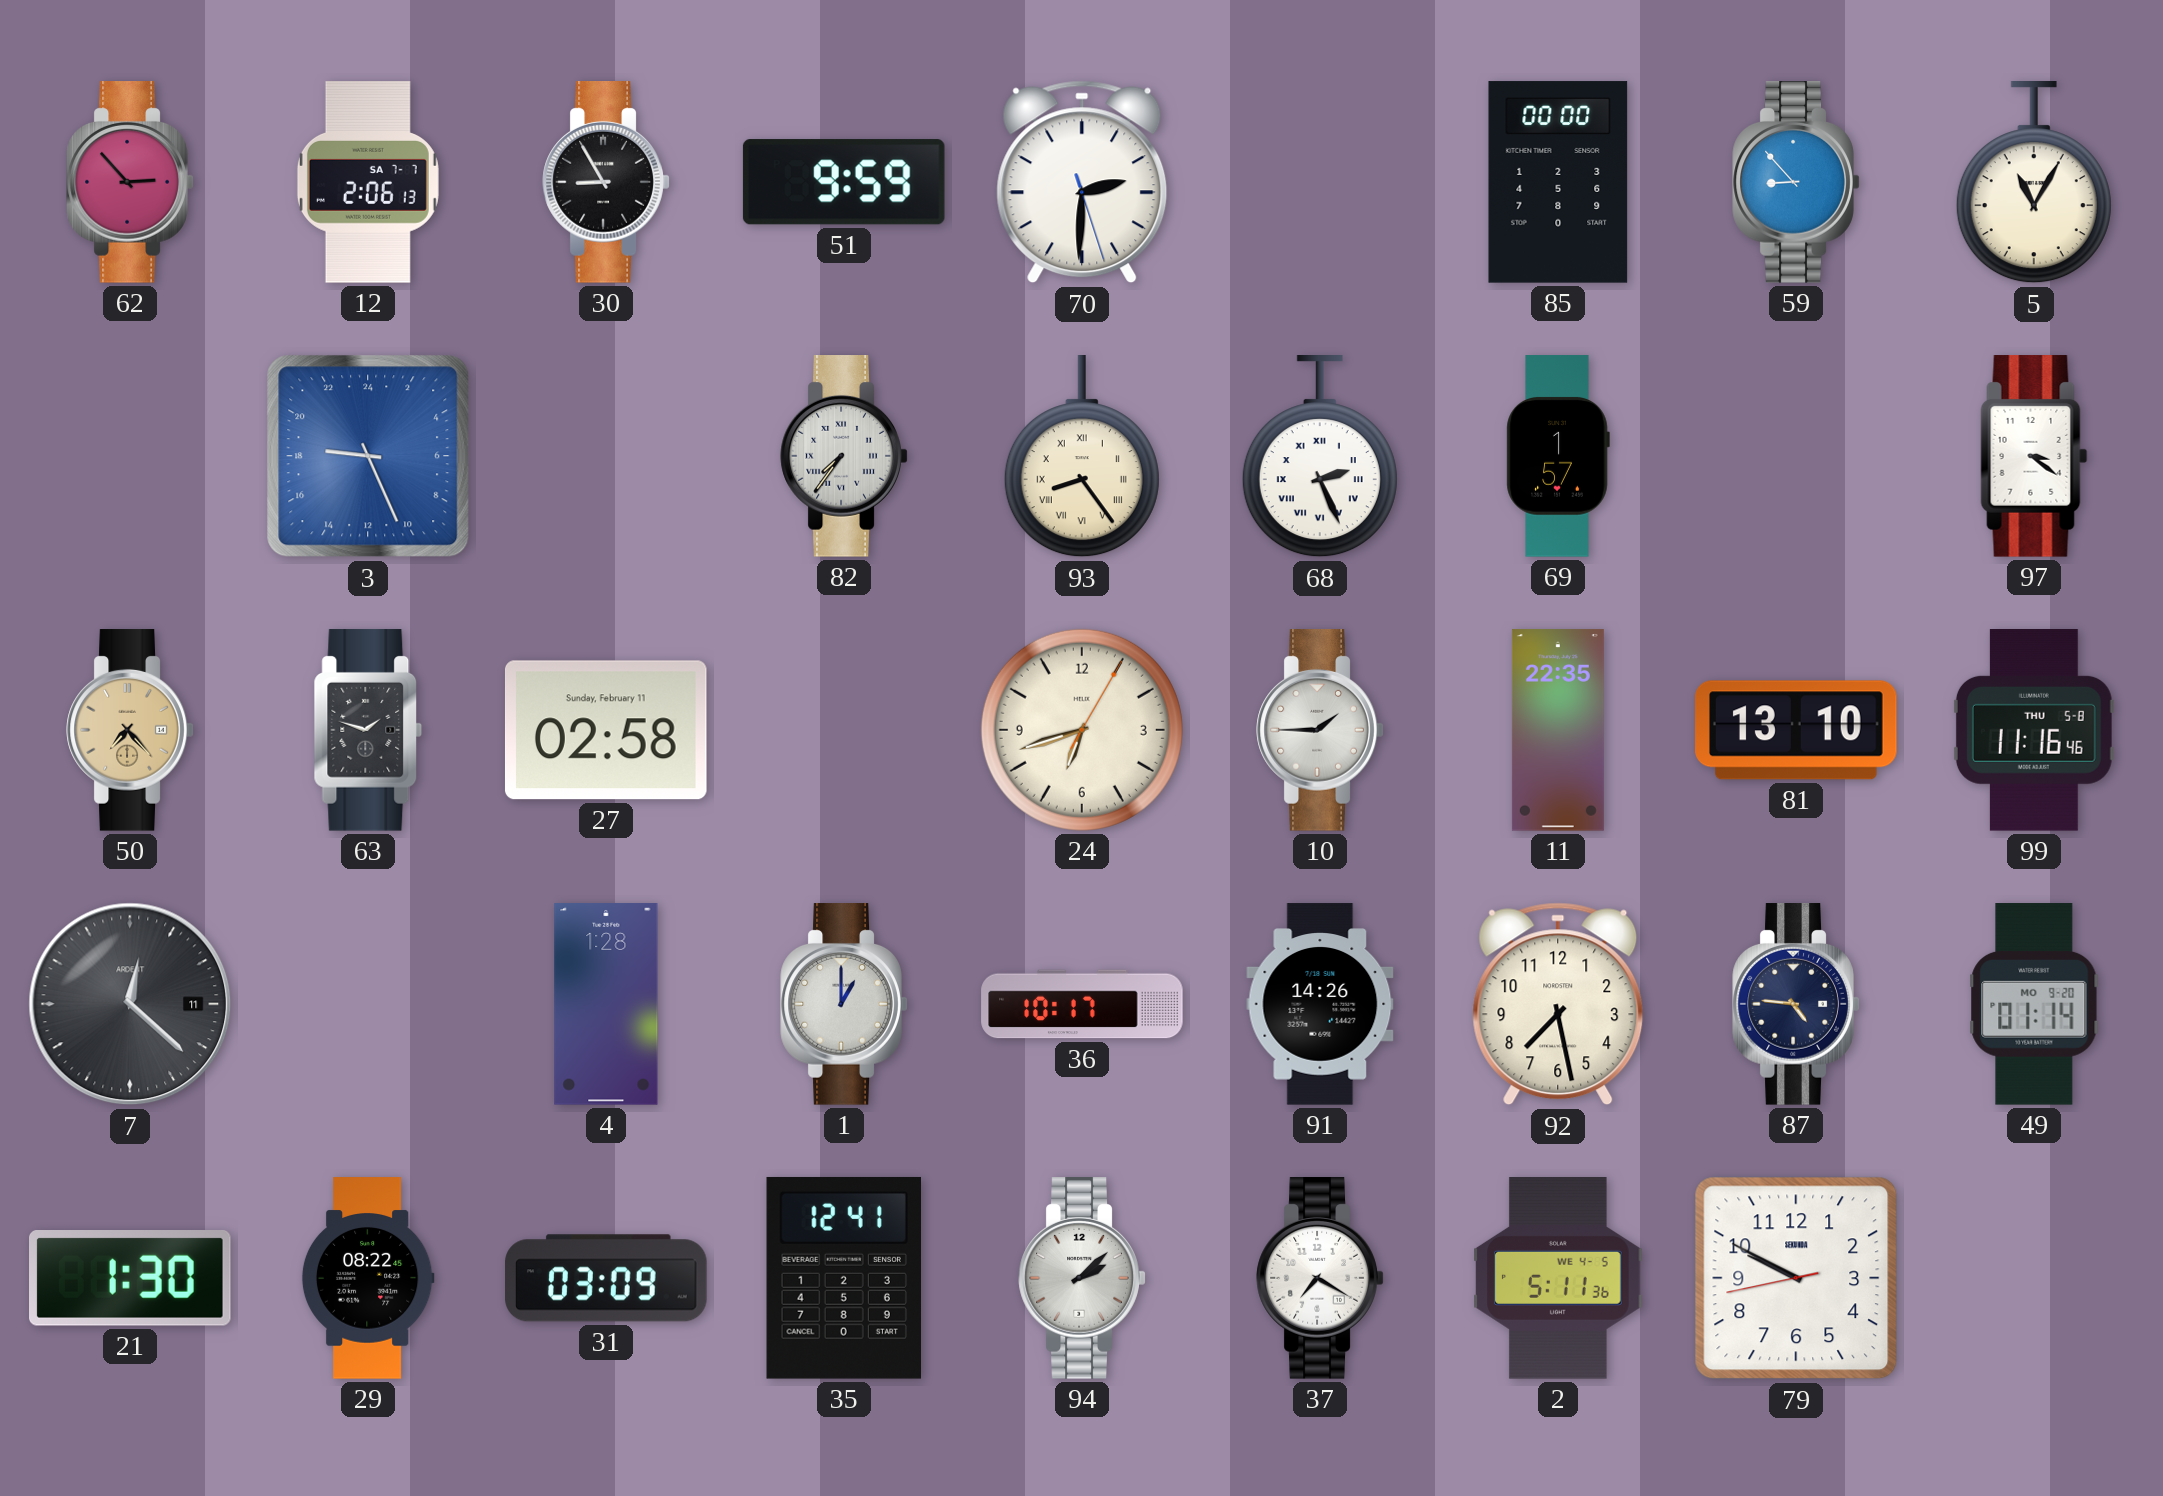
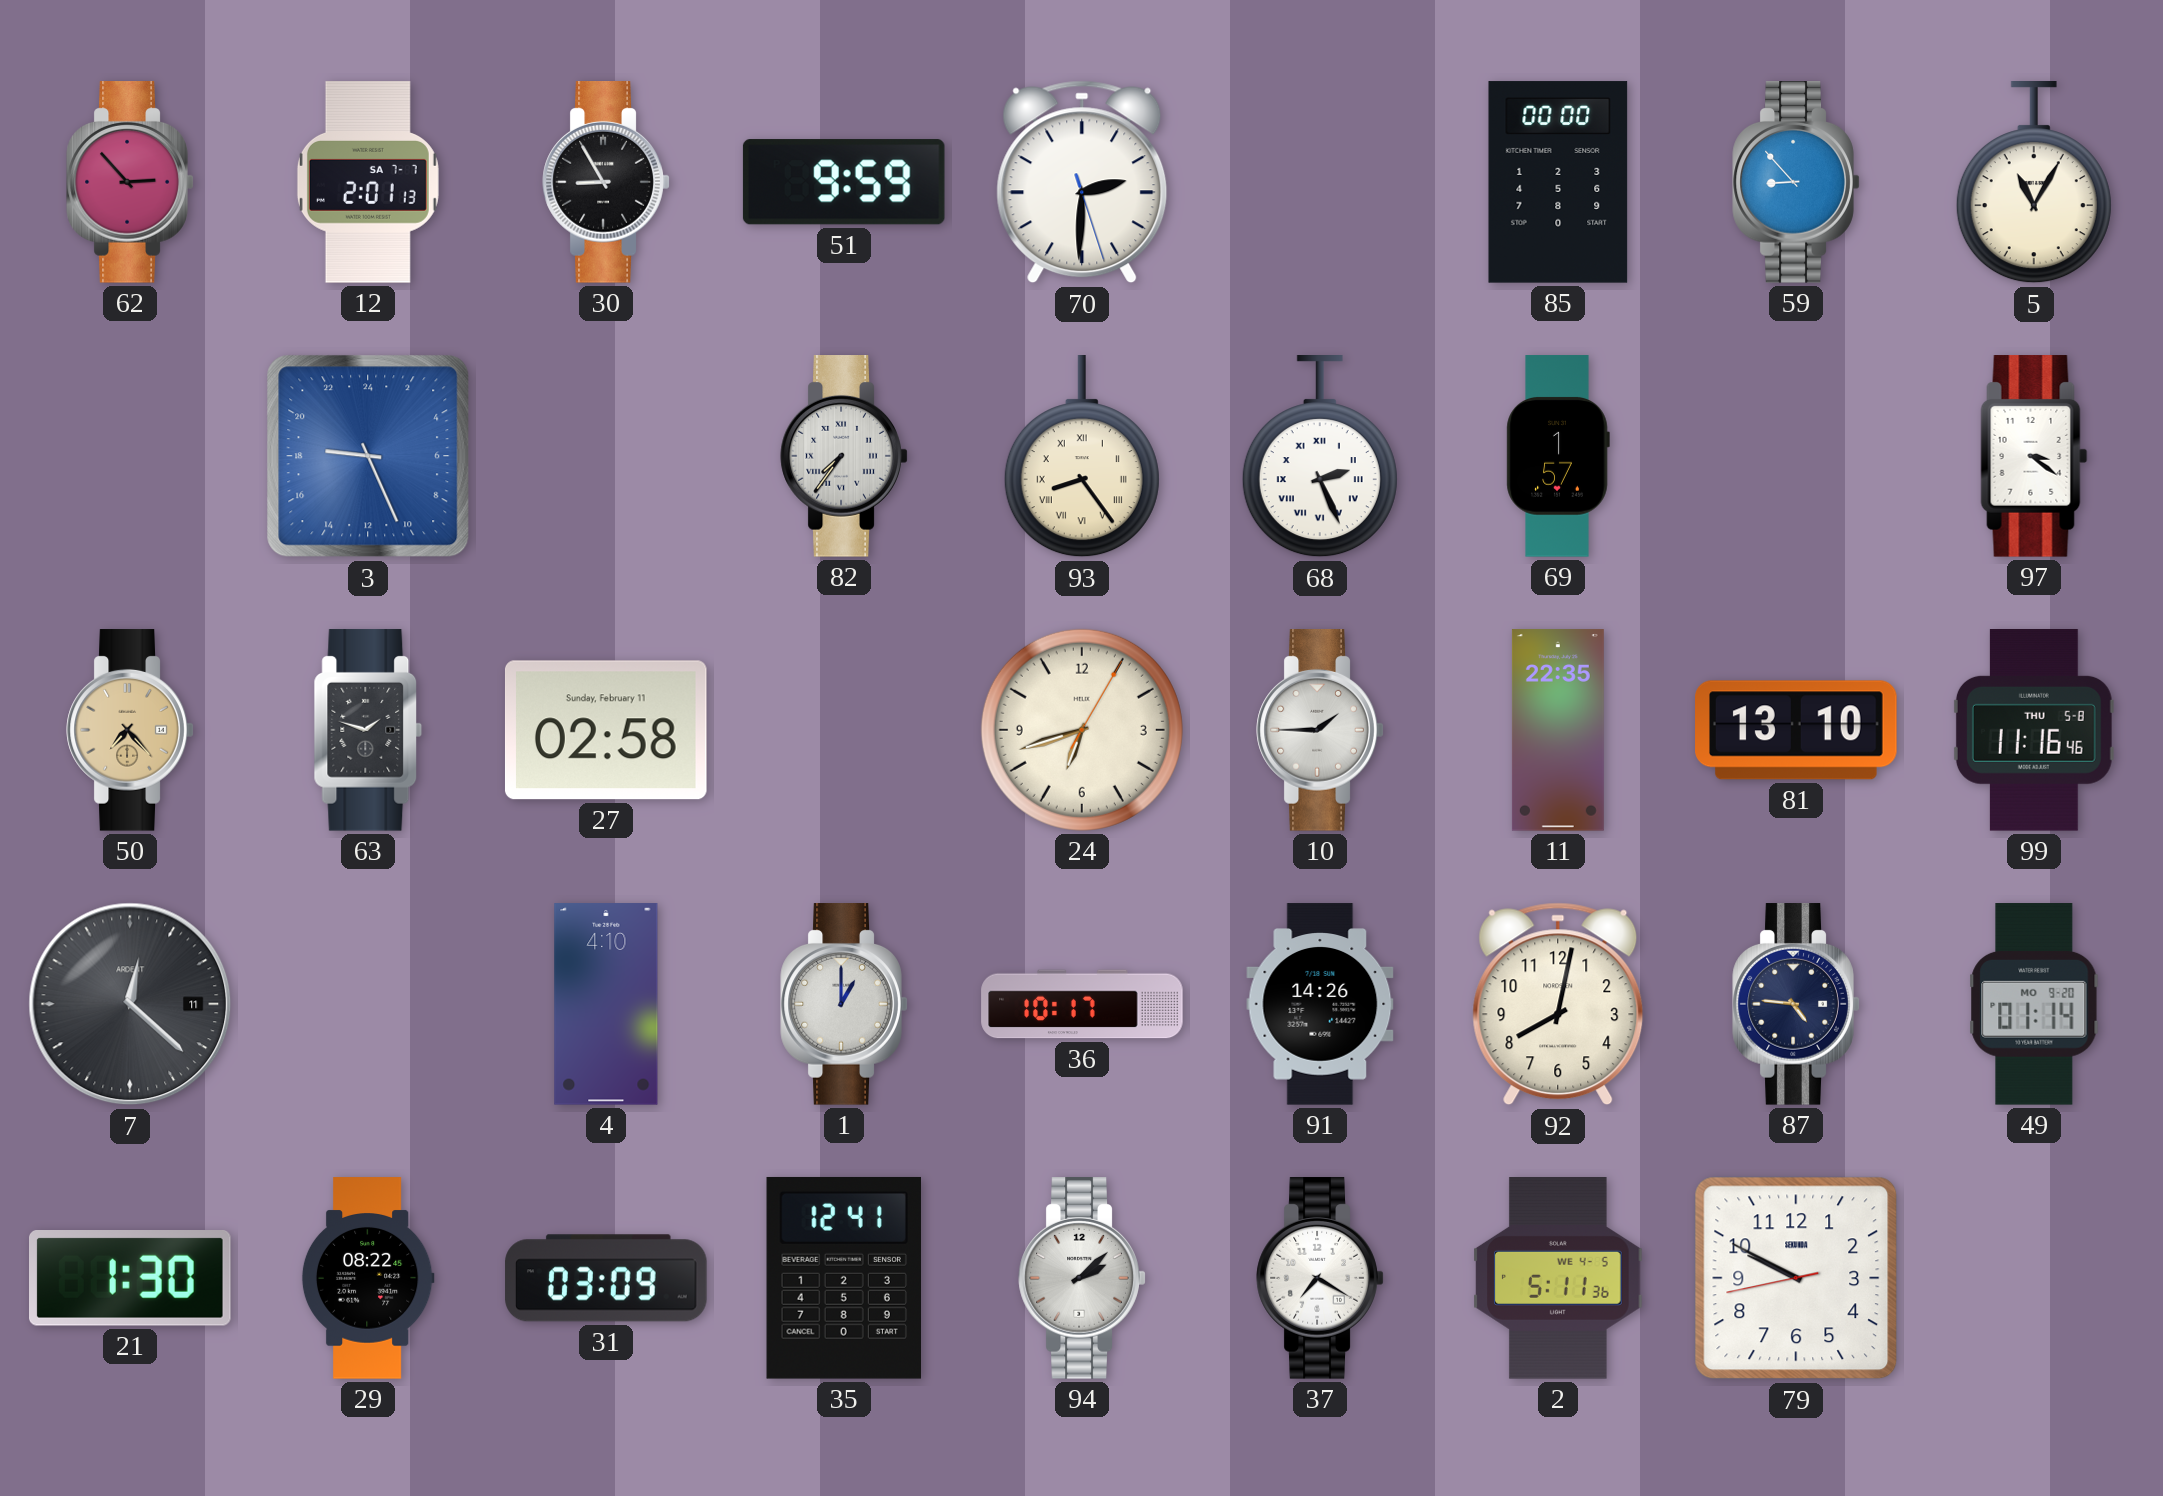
12: 2:06 -> 2:01
4: 1:28 -> 4:10
92: 7:28 -> 8:02
